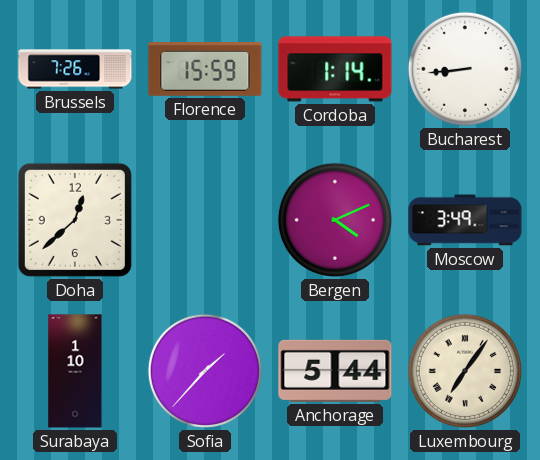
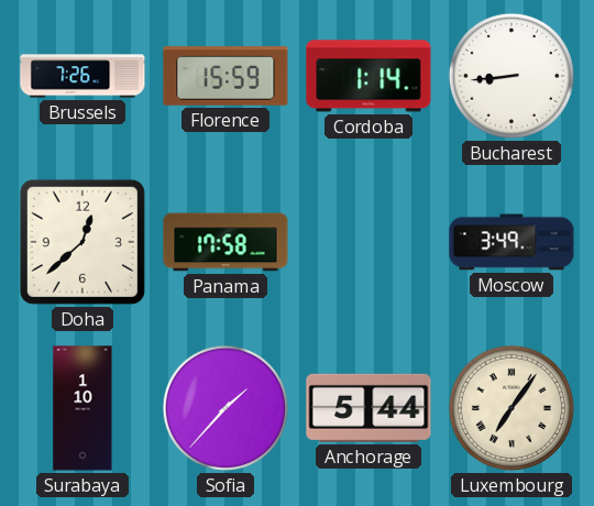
Panama: none -> 17:58
Bergen: 4:11 -> none
